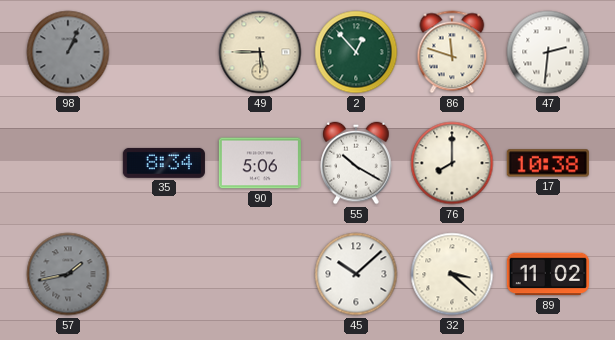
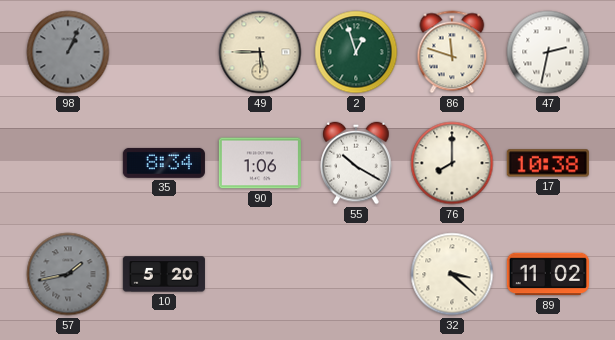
2: 12:53 -> 12:57
47: 2:31 -> 2:32
90: 5:06 -> 1:06
10: none -> 5:20
45: 10:08 -> none
